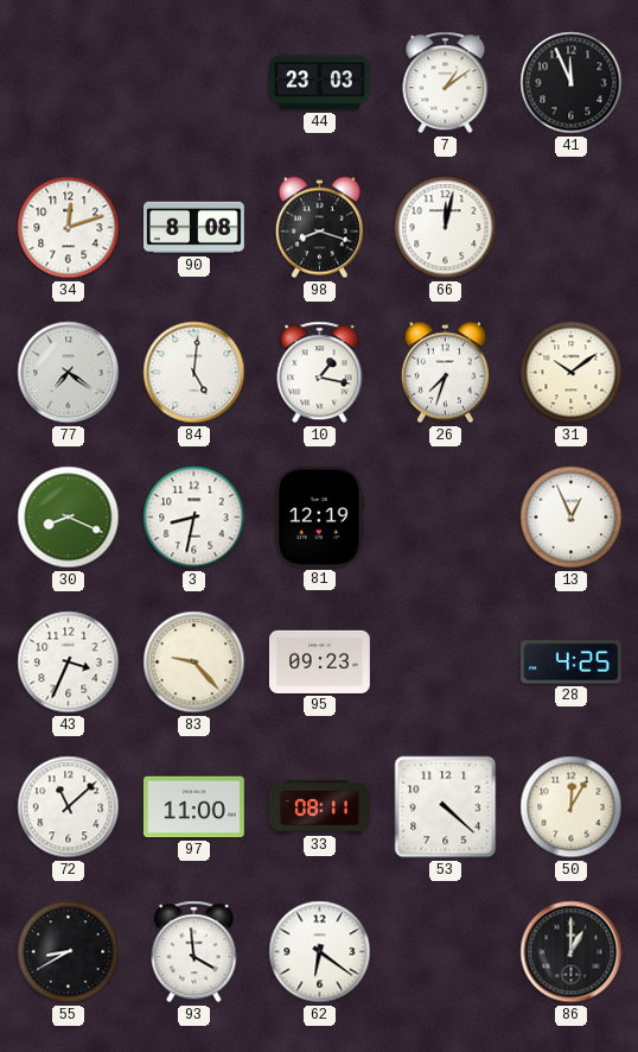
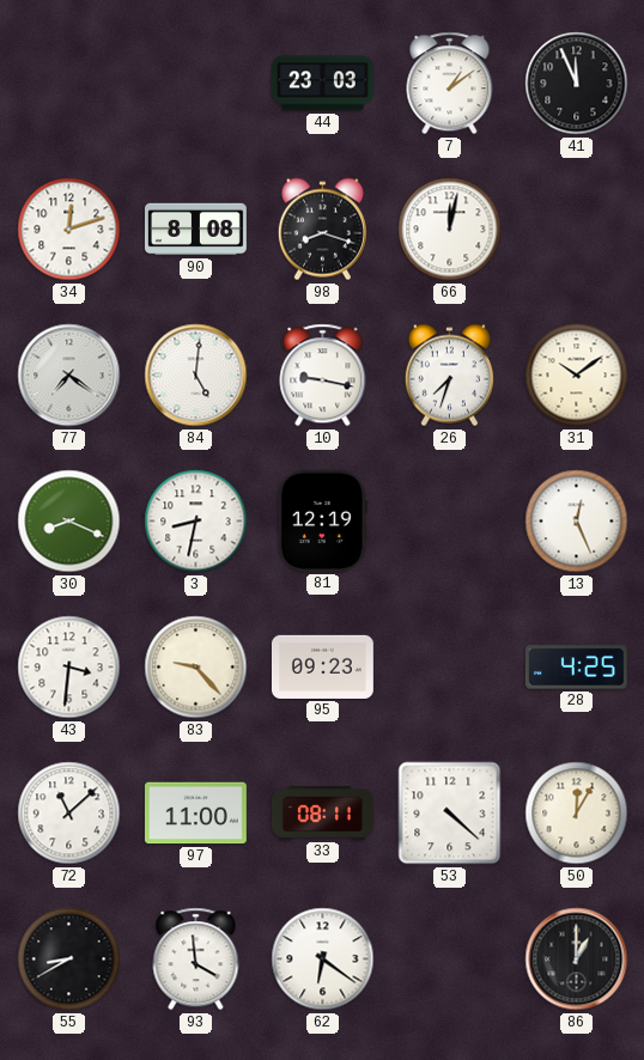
10: 1:17 -> 9:17
13: 12:56 -> 12:26
43: 3:34 -> 3:31
